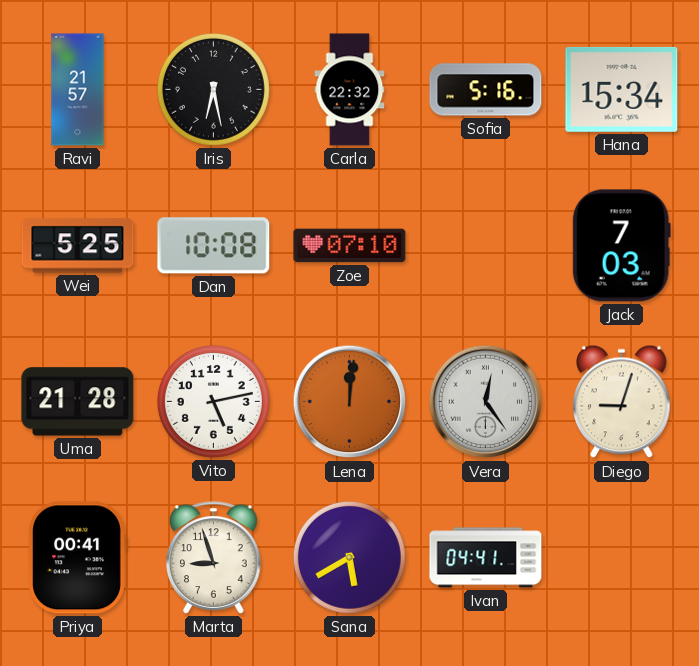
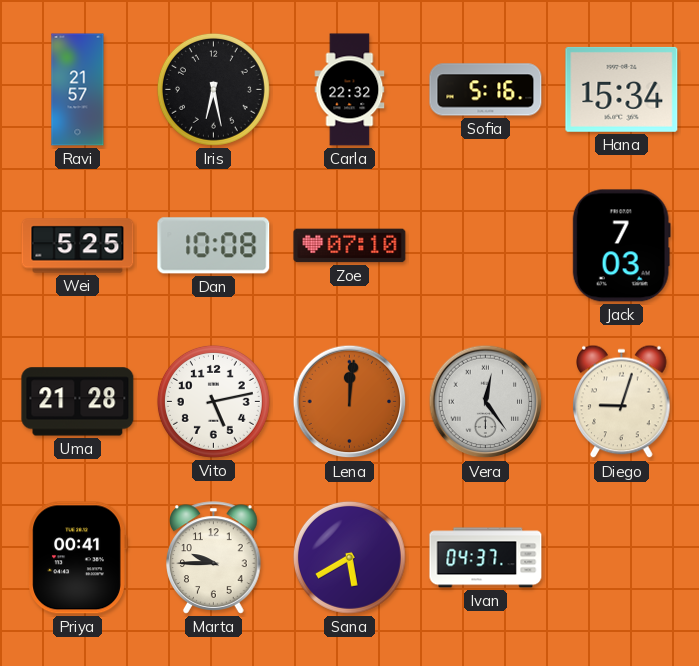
Marta: 8:57 -> 9:45
Ivan: 04:41 -> 04:37
